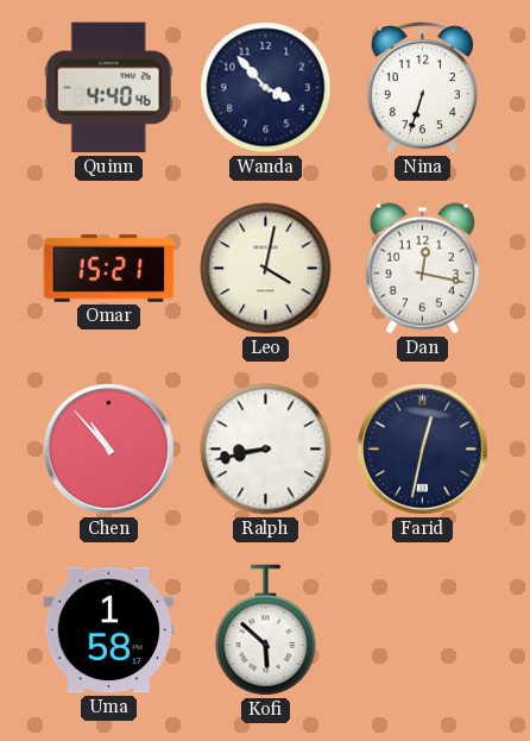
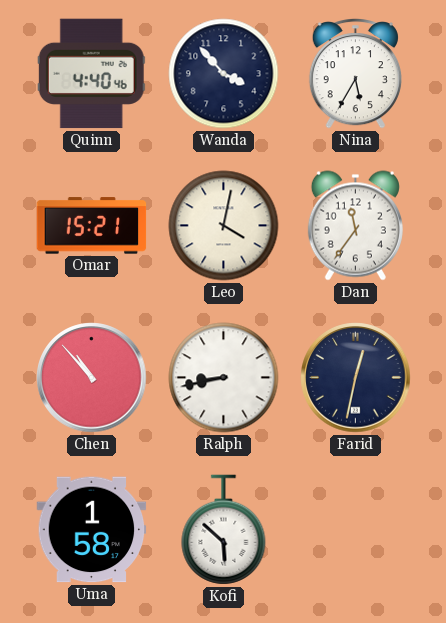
Nina: 6:33 -> 5:35
Dan: 12:17 -> 11:36
